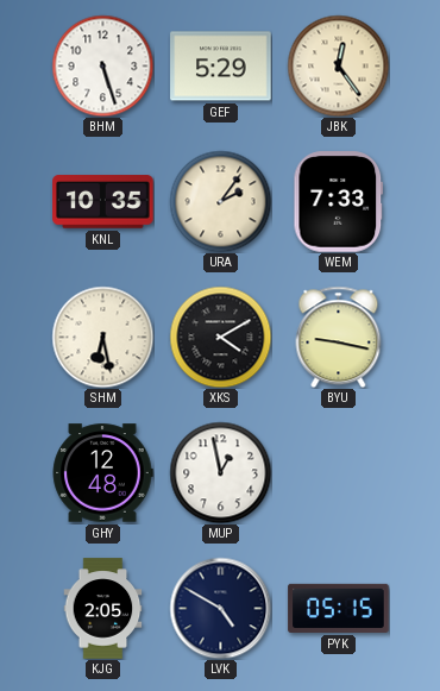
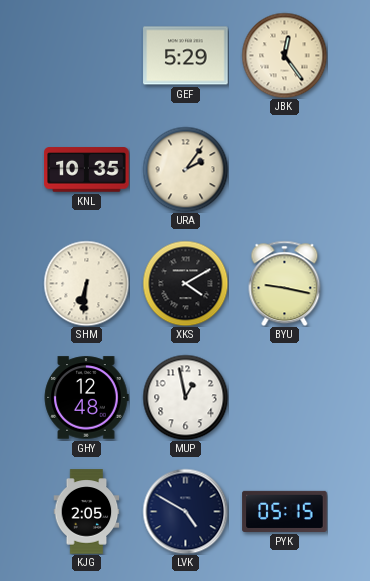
BHM: 5:27 -> none
WEM: 7:33 -> none
SHM: 6:28 -> 6:31
